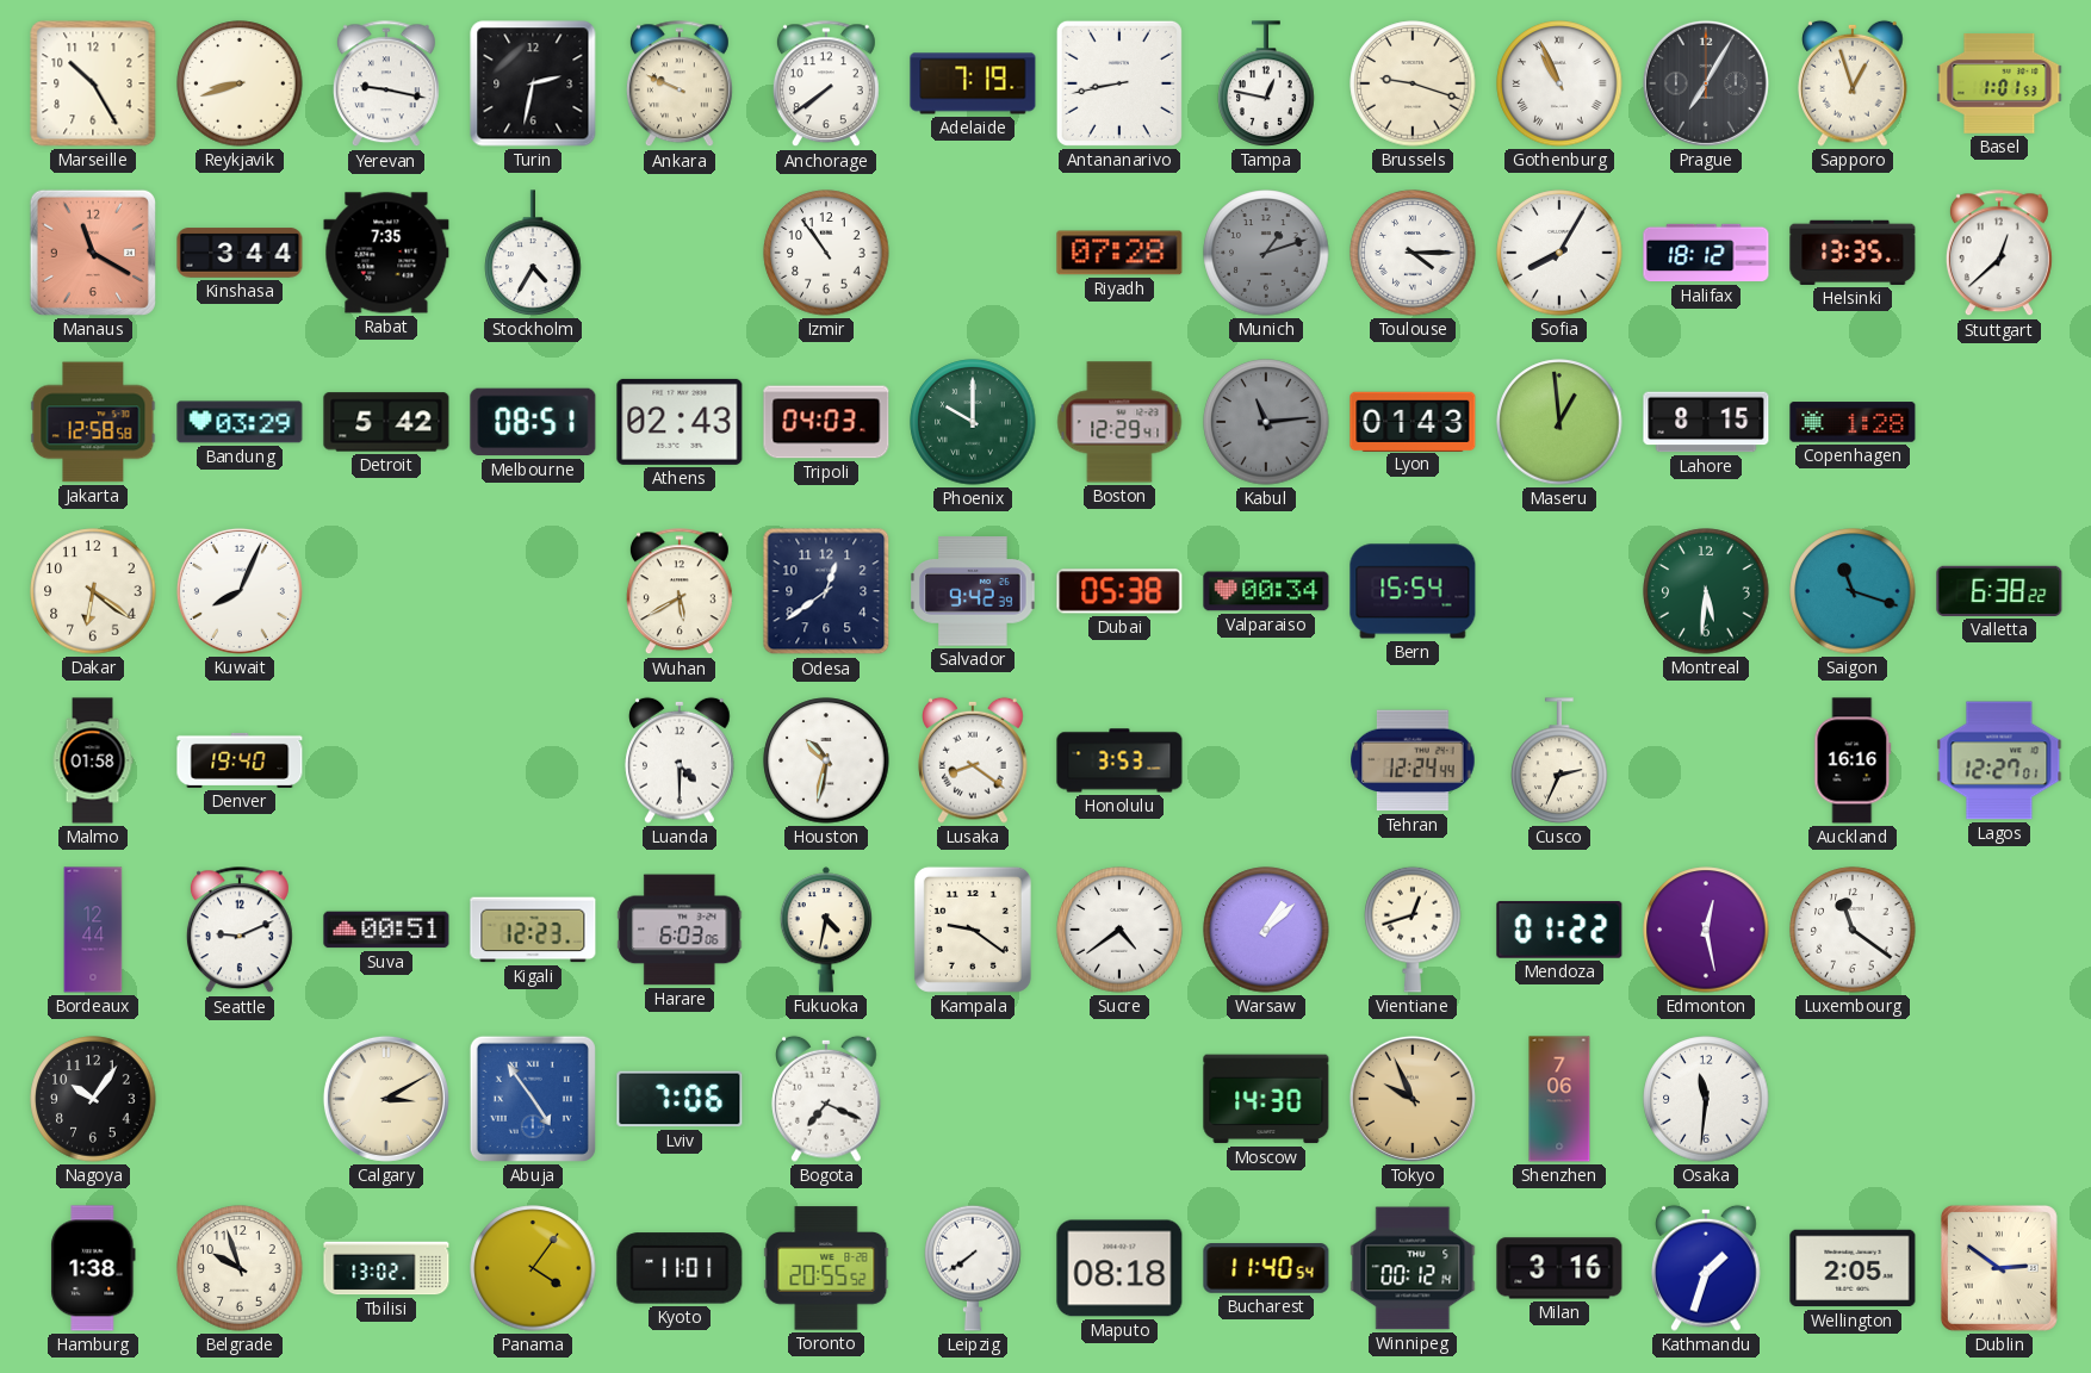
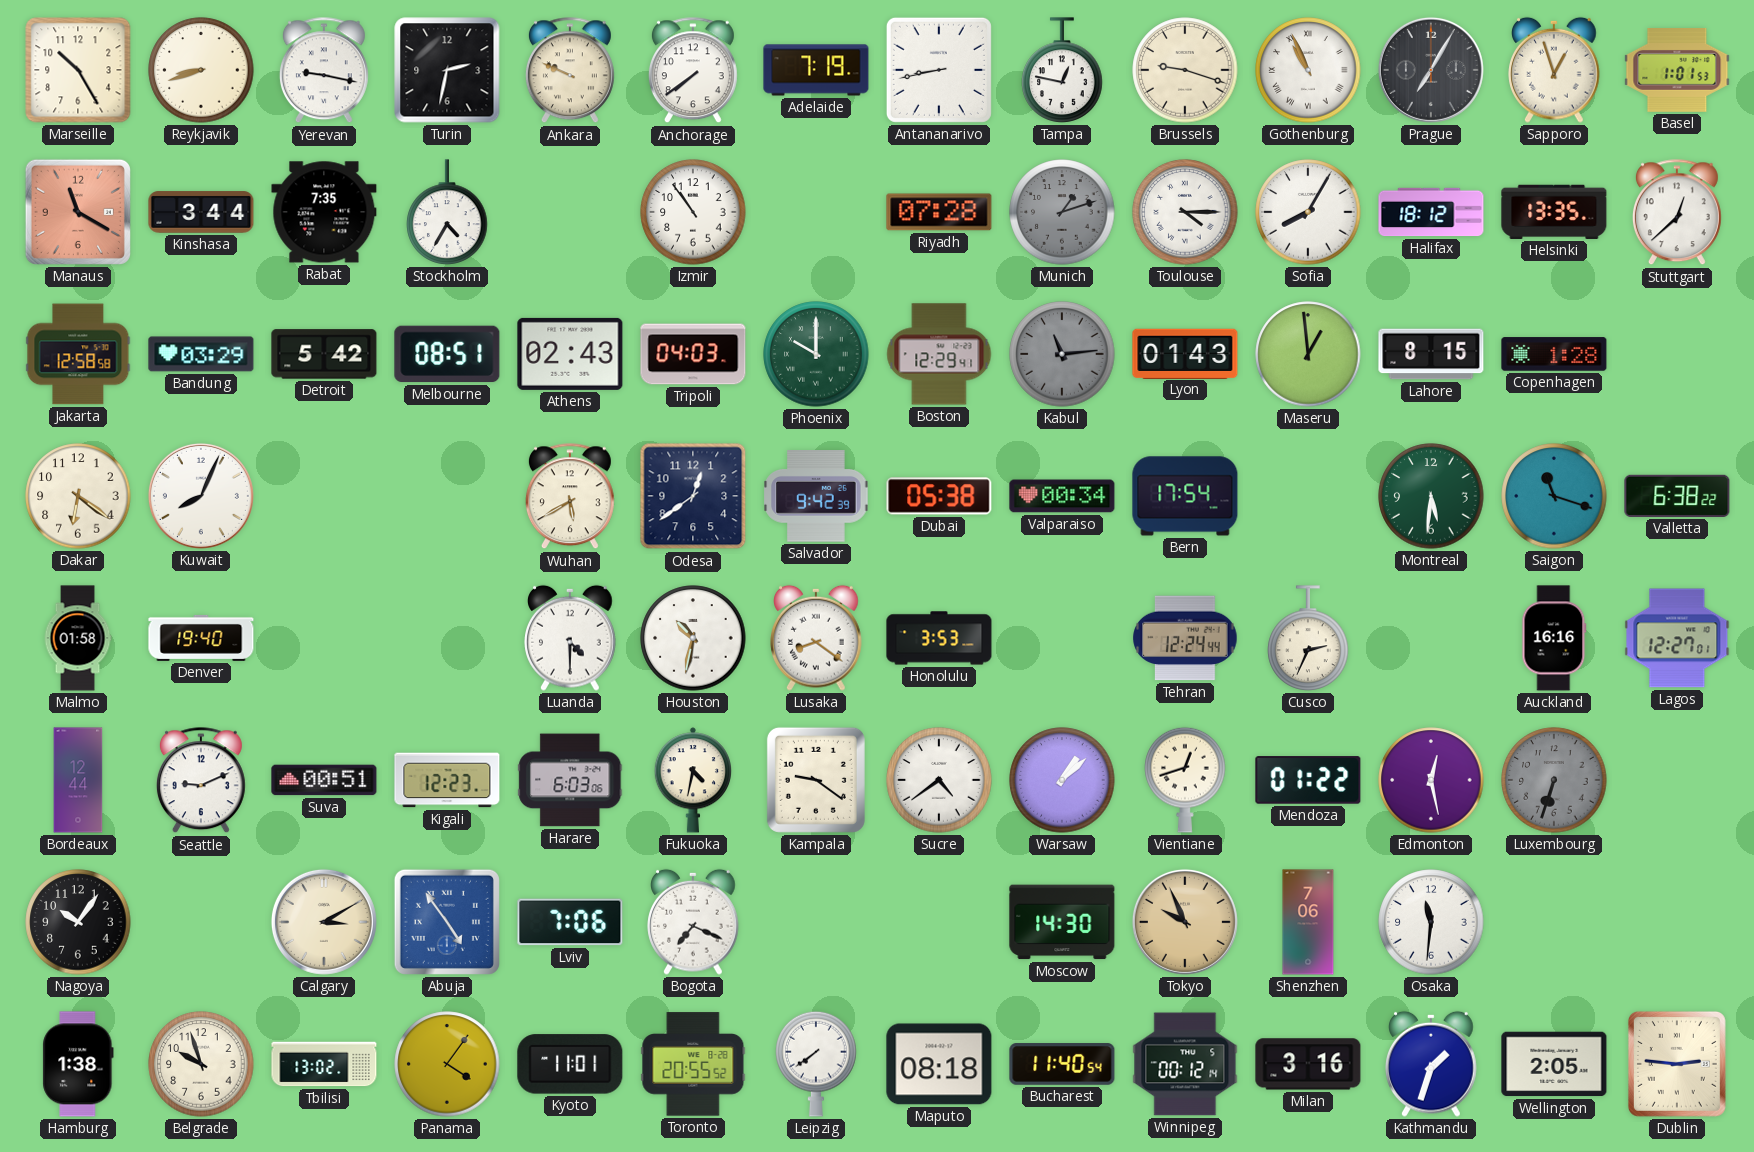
Bern: 15:54 -> 17:54
Luxembourg: 11:21 -> 6:33
Luxembourg dial: white -> grey
Dublin: 2:51 -> 2:46
